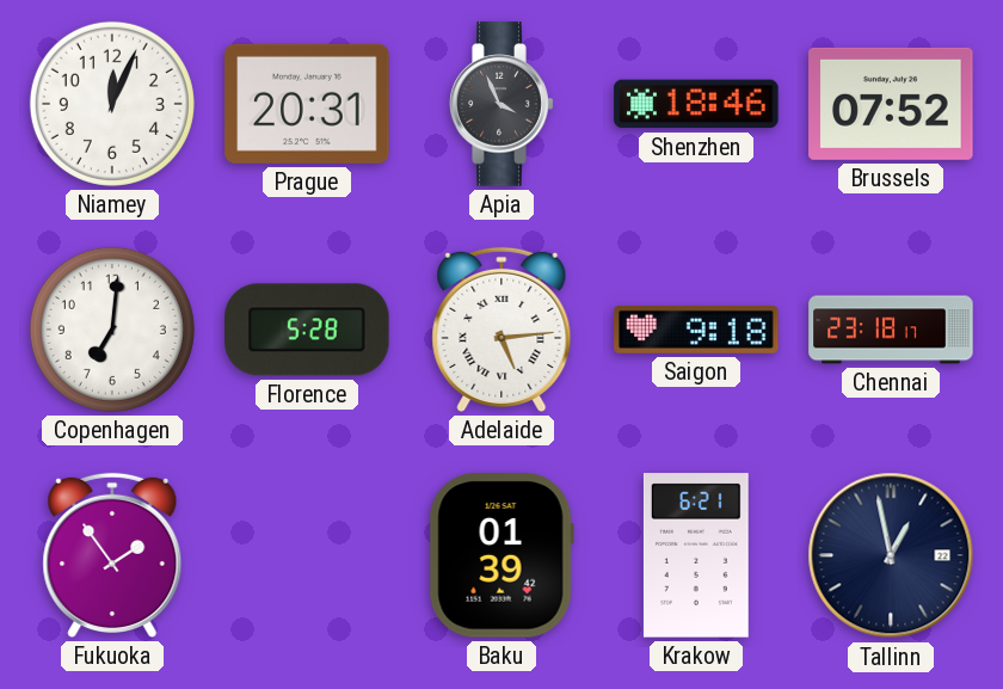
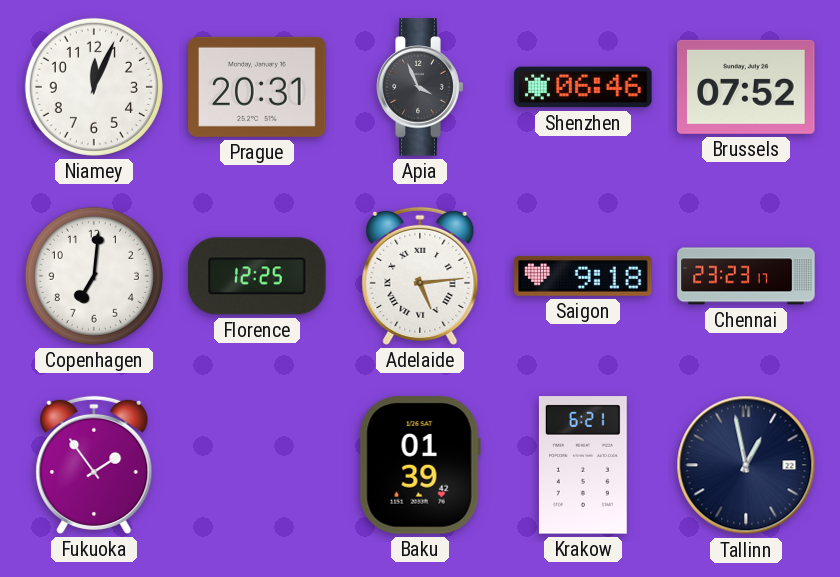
Shenzhen: 18:46 -> 06:46
Florence: 5:28 -> 12:25
Chennai: 23:18 -> 23:23
